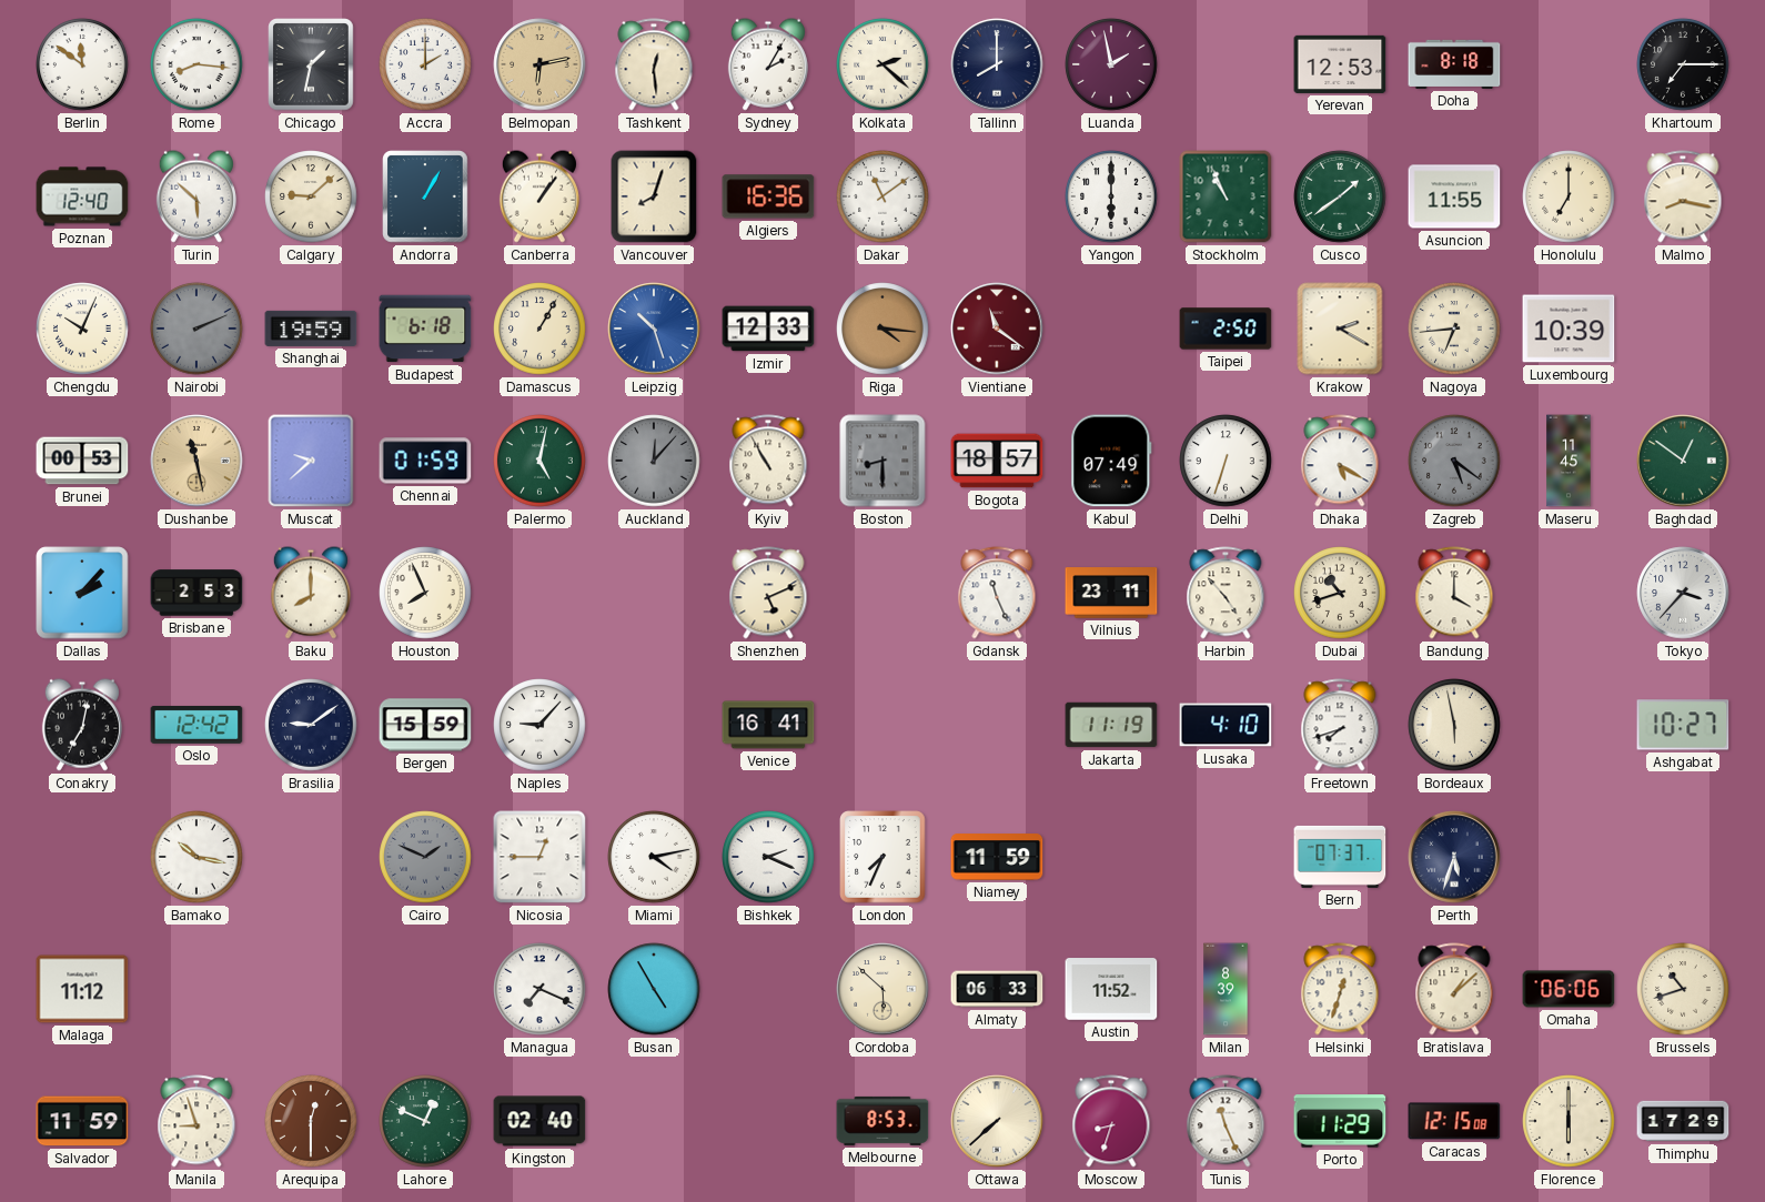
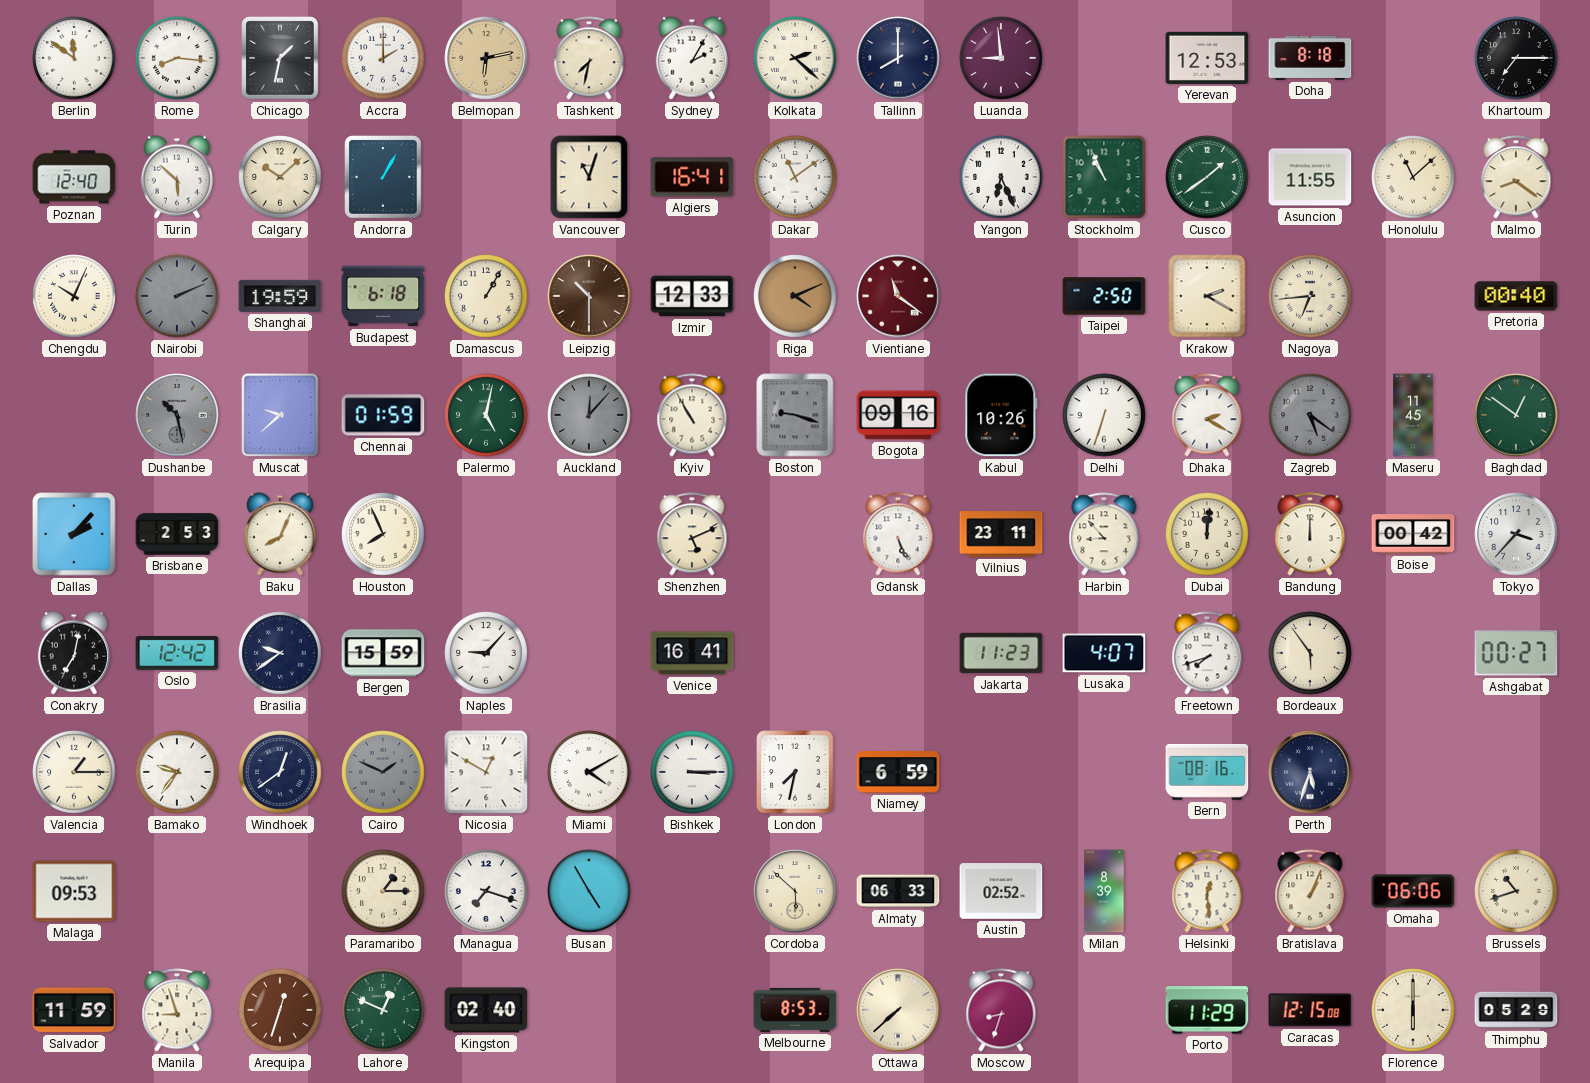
Tashkent: 12:29 -> 7:32
Luanda: 1:58 -> 8:59
Calgary: 9:08 -> 10:08
Canberra: 1:06 -> none
Vancouver: 8:03 -> 11:03
Algiers: 16:36 -> 16:41
Yangon: 6:00 -> 6:26
Honolulu: 7:00 -> 11:08
Malmo: 8:17 -> 8:21
Leipzig: 10:27 -> 10:30
Leipzig dial: blue -> brown
Riga: 4:16 -> 4:11
Luxembourg: 10:39 -> none
Pretoria: none -> 00:40
Brunei: 00:53 -> none
Dushanbe: 11:28 -> 10:28
Dushanbe dial: champagne -> grey
Boston: 8:30 -> 9:18
Bogota: 18:57 -> 09:16
Kabul: 07:49 -> 10:26
Dhaka: 5:20 -> 2:20
Baku: 8:00 -> 8:04
Gdansk: 11:26 -> 5:26
Harbin: 4:53 -> 8:53
Dubai: 10:42 -> 12:01
Bandung: 4:00 -> 12:00
Boise: none -> 00:42
Brasilia: 9:09 -> 9:39
Jakarta: 11:19 -> 11:23
Lusaka: 4:10 -> 4:07
Bordeaux: 5:58 -> 5:54
Ashgabat: 10:27 -> 00:27
Valencia: none -> 1:15
Bamako: 10:17 -> 9:36
Windhoek: none -> 12:39
Nicosia: 12:45 -> 12:50
Miami: 4:13 -> 4:10
Bishkek: 2:19 -> 3:15
London: 7:34 -> 7:32
Niamey: 11:59 -> 6:59
Bern: 07:37 -> 08:16
Malaga: 11:12 -> 09:53
Paramaribo: none -> 1:15
Managua: 7:19 -> 7:18
Austin: 11:52 -> 02:52
Helsinki: 12:33 -> 12:29
Bratislava: 1:08 -> 1:04
Arequipa: 12:30 -> 12:33
Tunis: 11:26 -> none
Thimphu: 17:29 -> 05:29
